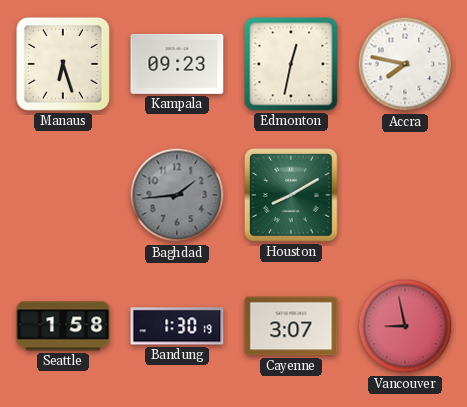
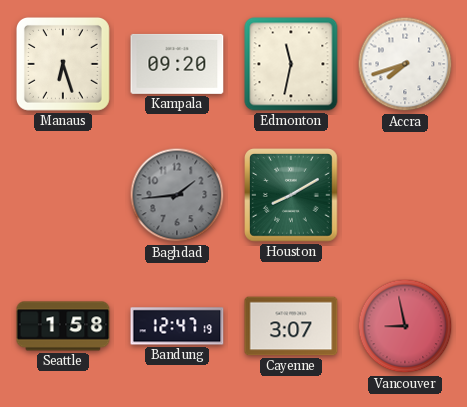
Kampala: 09:23 -> 09:20
Edmonton: 12:32 -> 11:32
Accra: 7:47 -> 7:42
Bandung: 1:30 -> 12:47
